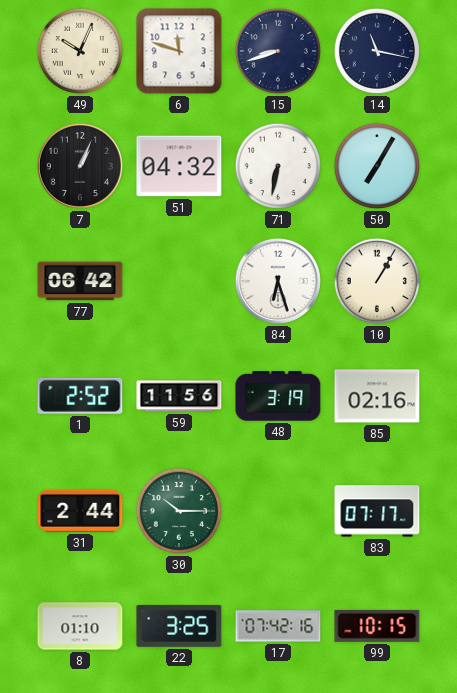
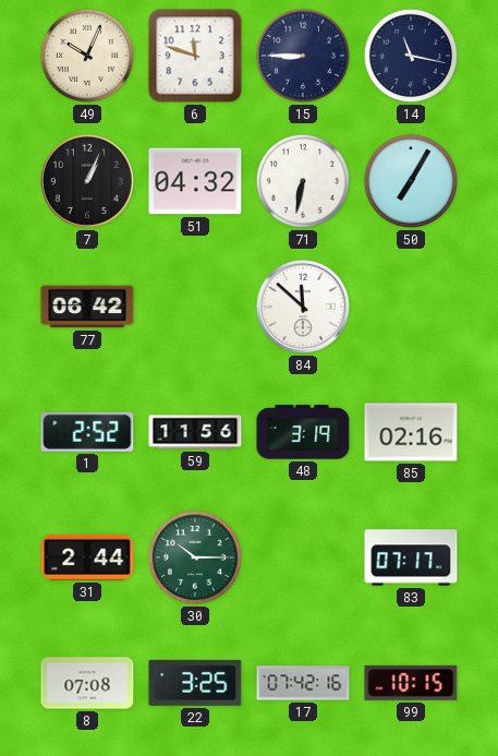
15: 8:42 -> 8:45
84: 6:27 -> 11:52
10: 1:05 -> none
8: 01:10 -> 07:08
